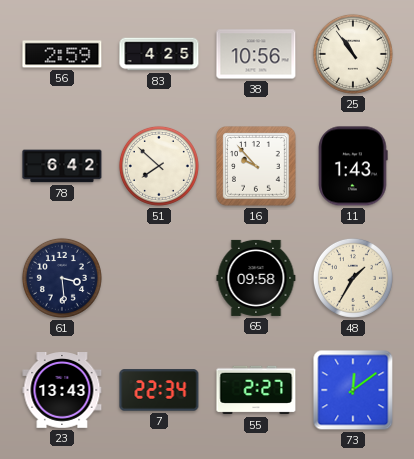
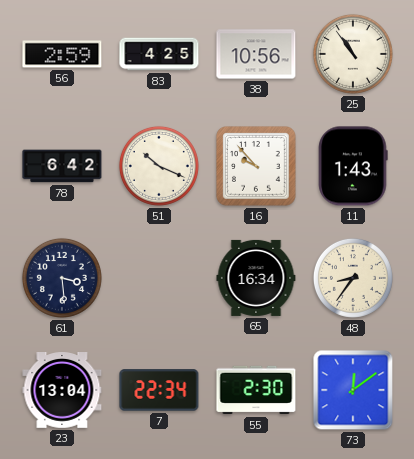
51: 7:52 -> 10:19
65: 09:58 -> 16:34
48: 1:35 -> 8:36
23: 13:43 -> 13:04
55: 2:27 -> 2:30
